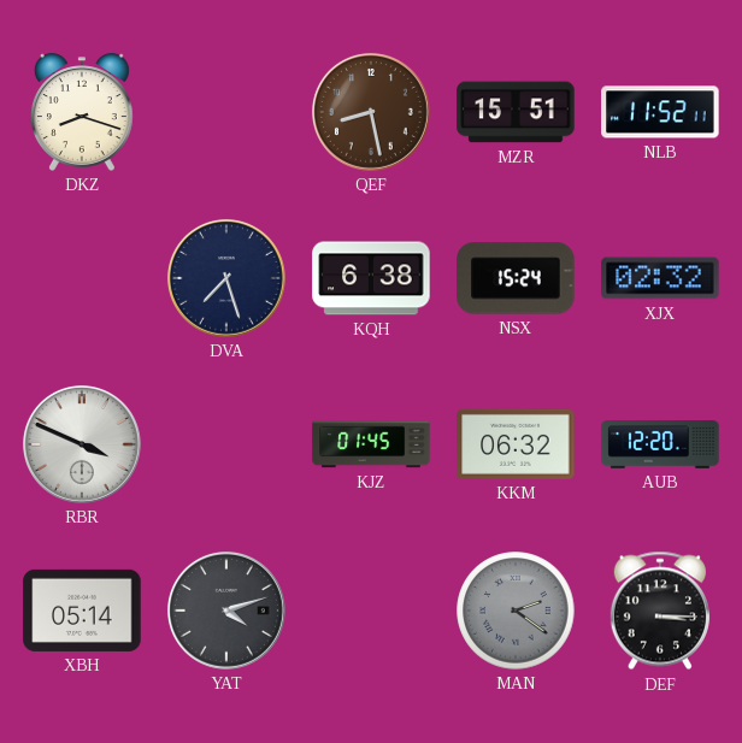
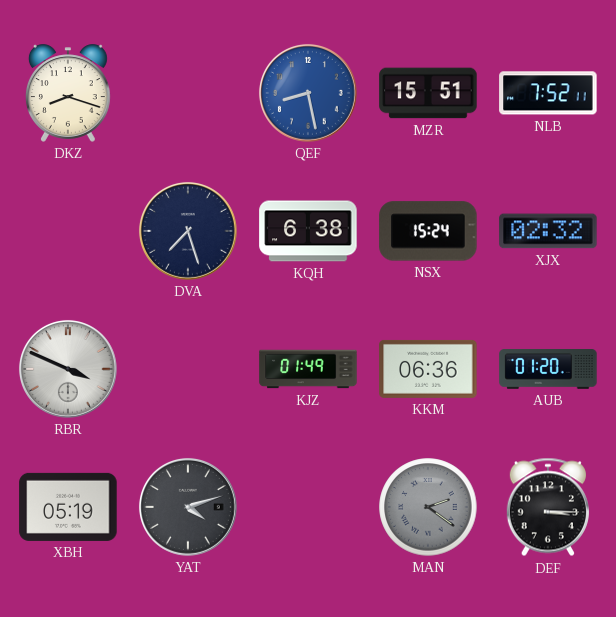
QEF dial: brown -> blue
NLB: 11:52 -> 7:52
KJZ: 01:45 -> 01:49
KKM: 06:32 -> 06:36
AUB: 12:20 -> 01:20
XBH: 05:14 -> 05:19
